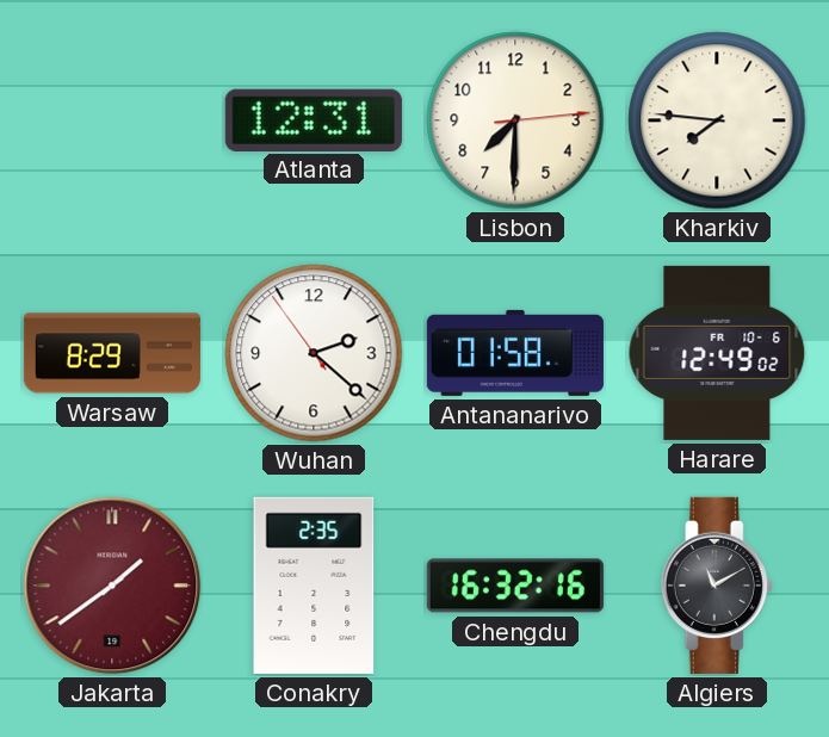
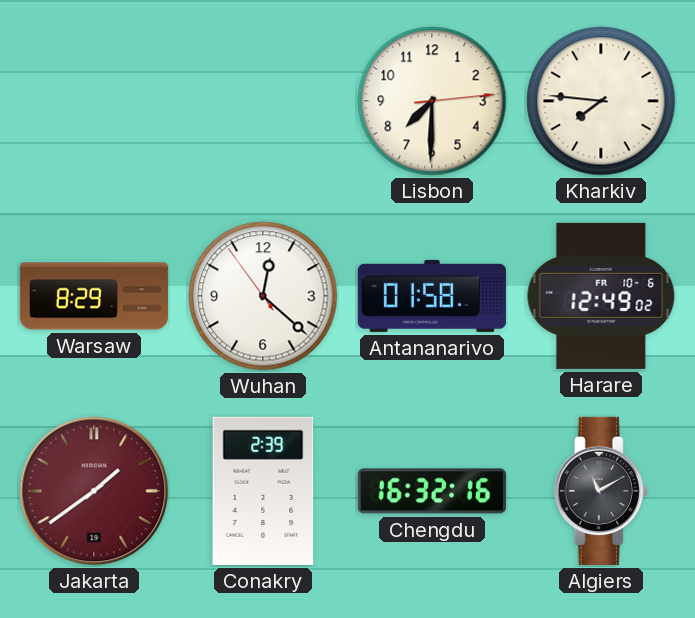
Atlanta: 12:31 -> none
Wuhan: 2:21 -> 12:21
Conakry: 2:35 -> 2:39
